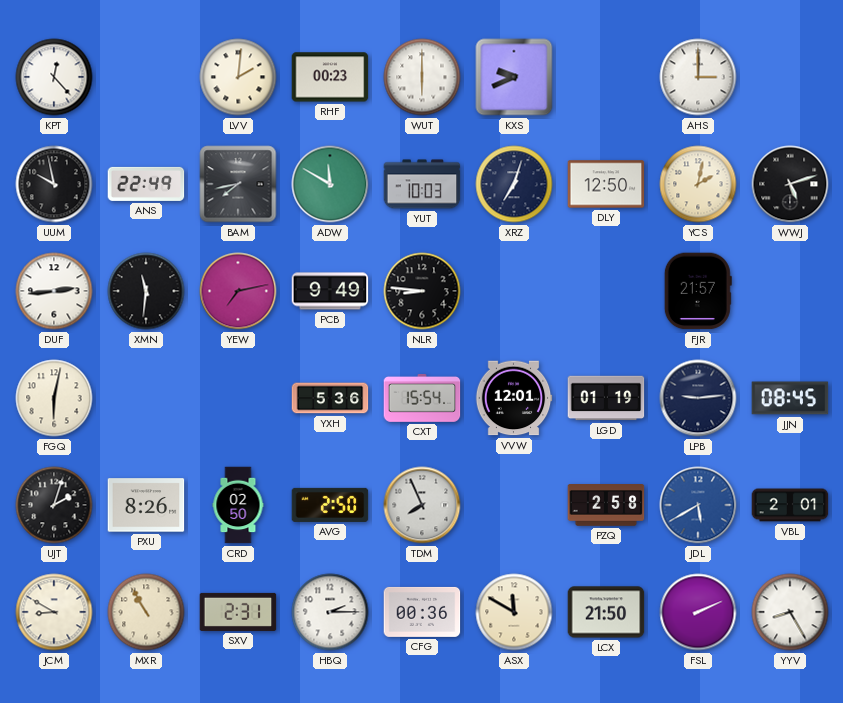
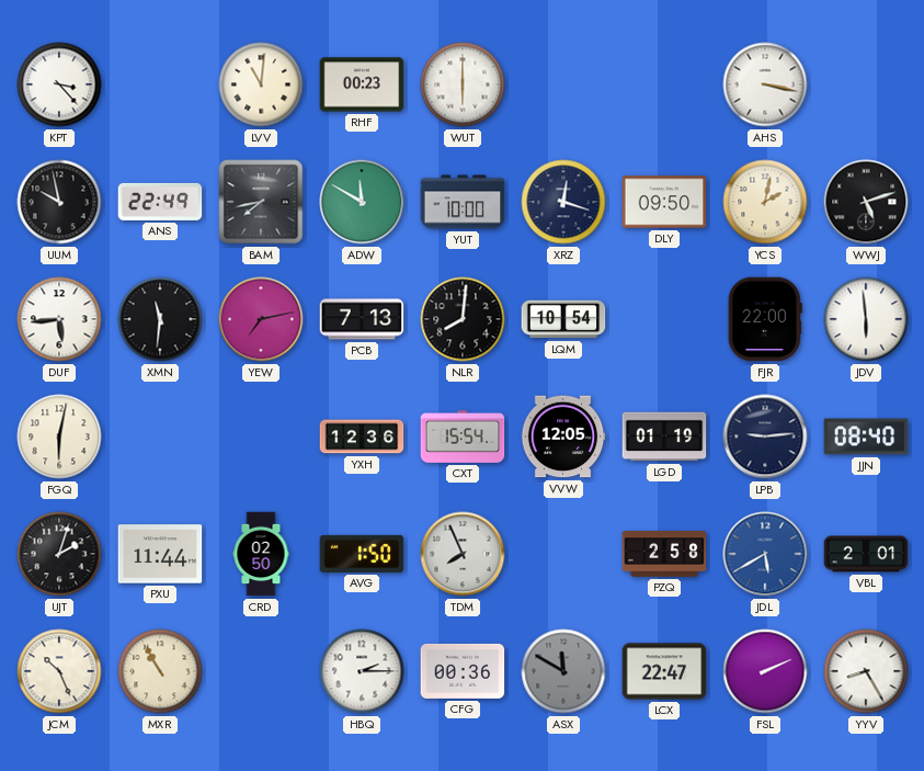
KPT: 12:23 -> 3:23
LVV: 2:01 -> 11:01
KXS: 9:41 -> none
AHS: 3:00 -> 3:17
YUT: 10:03 -> 10:00
XRZ: 7:03 -> 12:18
DLY: 12:50 -> 09:50
DUF: 2:44 -> 5:44
PCB: 9:49 -> 7:13
NLR: 8:46 -> 8:01
LQM: none -> 10:54
FJR: 21:57 -> 22:00
JDV: none -> 5:59
YXH: 5:36 -> 12:36
VVW: 12:01 -> 12:05
JJN: 08:45 -> 08:40
PXU: 8:26 -> 11:44
AVG: 2:50 -> 1:50
JCM: 8:50 -> 10:26
SXV: 2:31 -> none
ASX dial: cream -> grey
LCX: 21:50 -> 22:47
